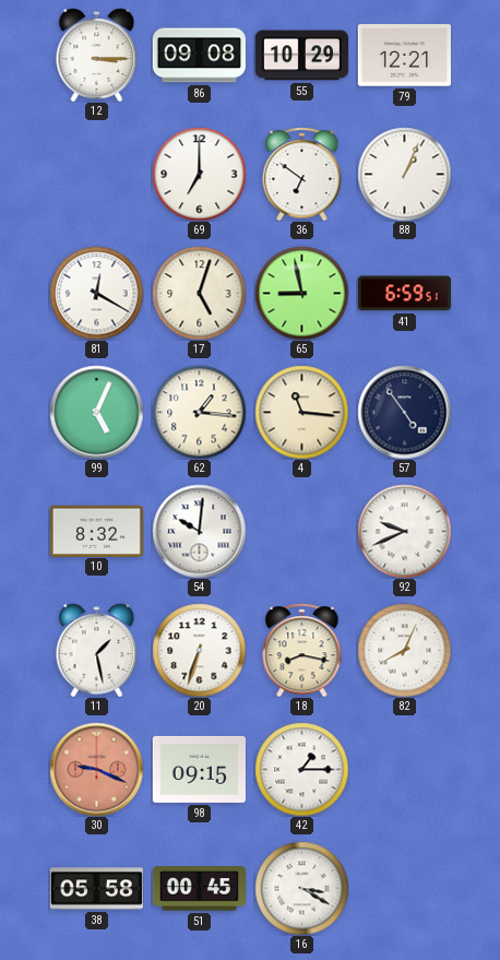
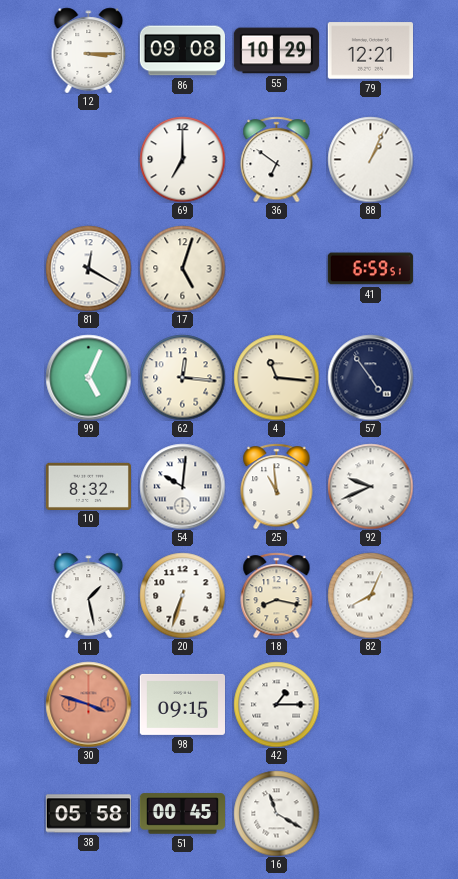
65: 8:58 -> none
62: 1:16 -> 12:16
25: none -> 10:59
30: 9:19 -> 3:48
16: 3:20 -> 11:20
